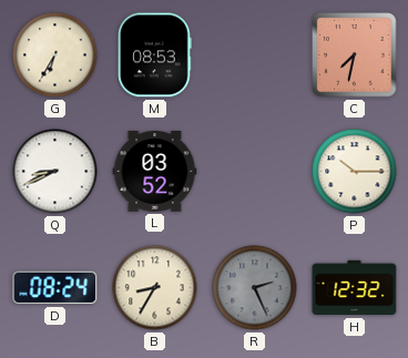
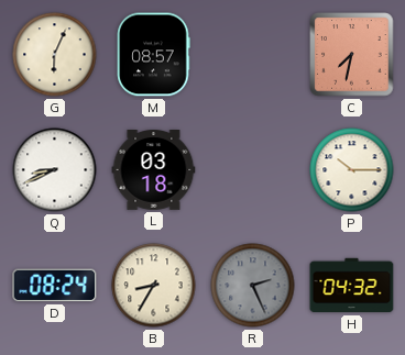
G: 6:35 -> 6:04
M: 08:53 -> 08:57
L: 03:52 -> 03:18
H: 12:32 -> 04:32
